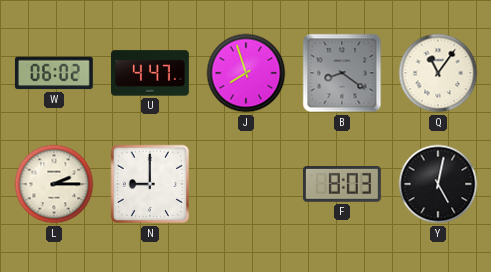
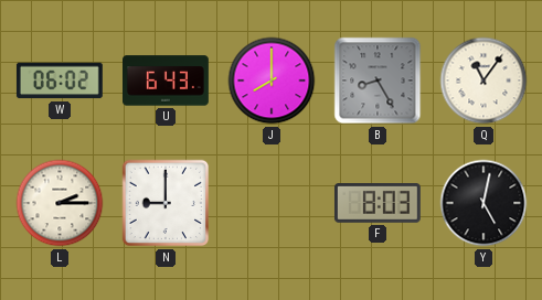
U: 4:47 -> 6:43
J: 7:57 -> 8:00
B: 8:21 -> 8:25
